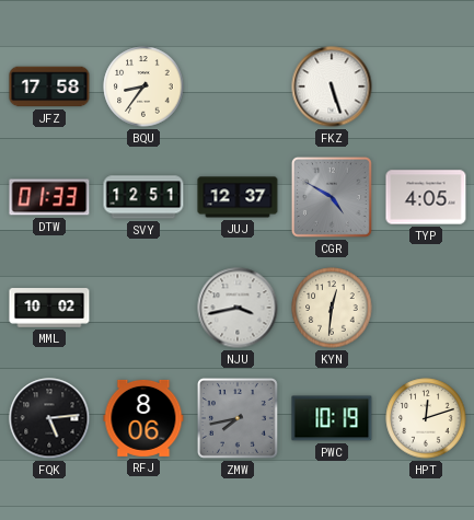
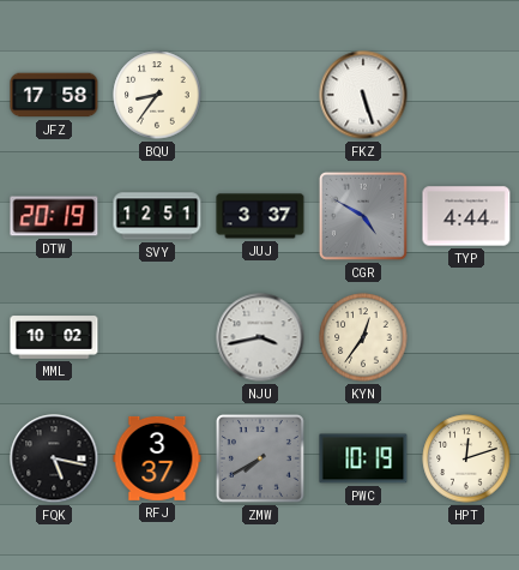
DTW: 01:33 -> 20:19
JUJ: 12:37 -> 3:37
TYP: 4:05 -> 4:44
KYN: 12:31 -> 12:36
FQK: 5:14 -> 5:17
RFJ: 8:06 -> 3:37
ZMW: 7:43 -> 7:40
